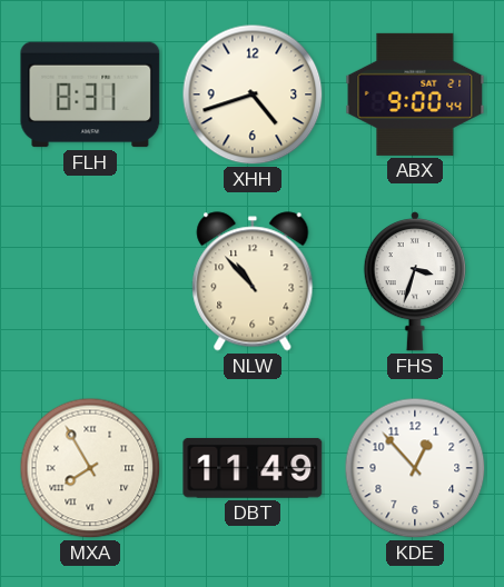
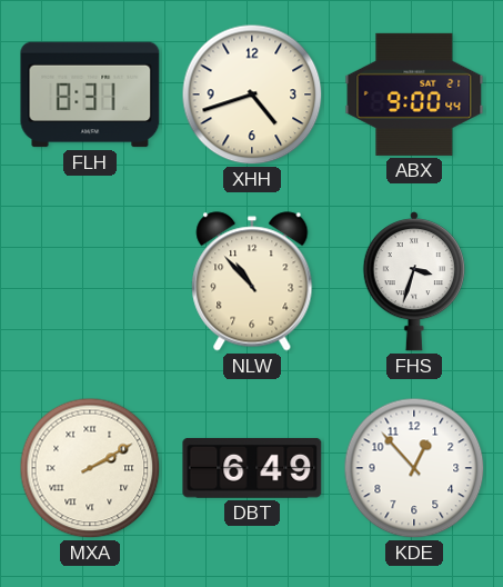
MXA: 7:55 -> 2:10
DBT: 11:49 -> 6:49
